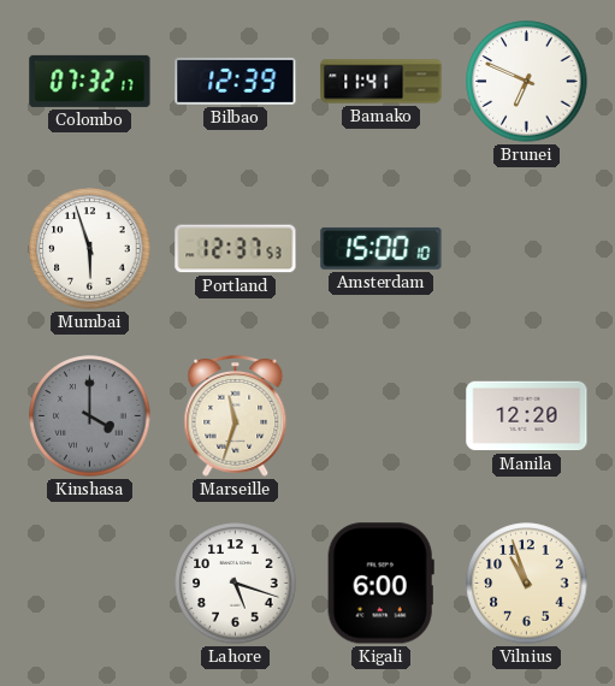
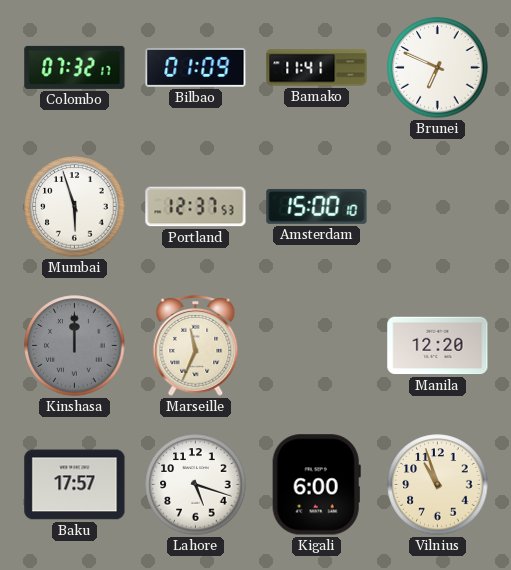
Bilbao: 12:39 -> 01:09
Kinshasa: 4:00 -> 12:00
Marseille: 11:33 -> 11:34
Baku: none -> 17:57
